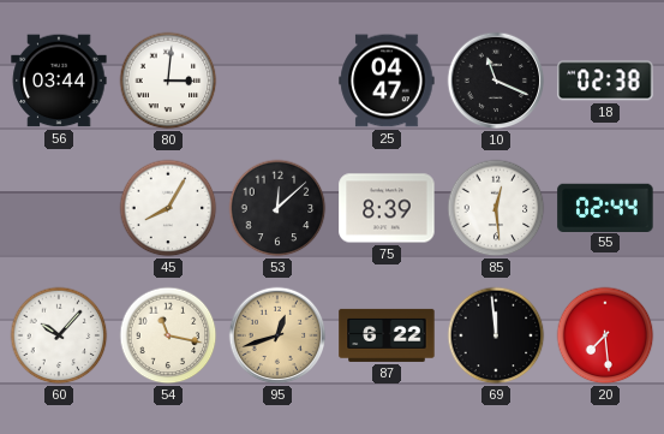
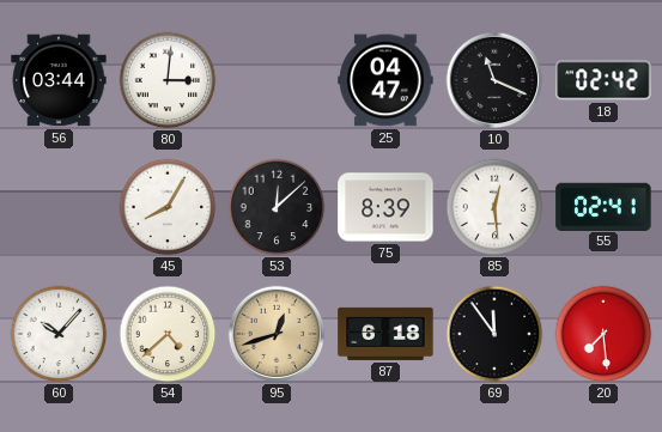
18: 02:38 -> 02:42
55: 02:44 -> 02:41
54: 11:17 -> 4:38
87: 6:22 -> 6:18
69: 11:59 -> 11:54
